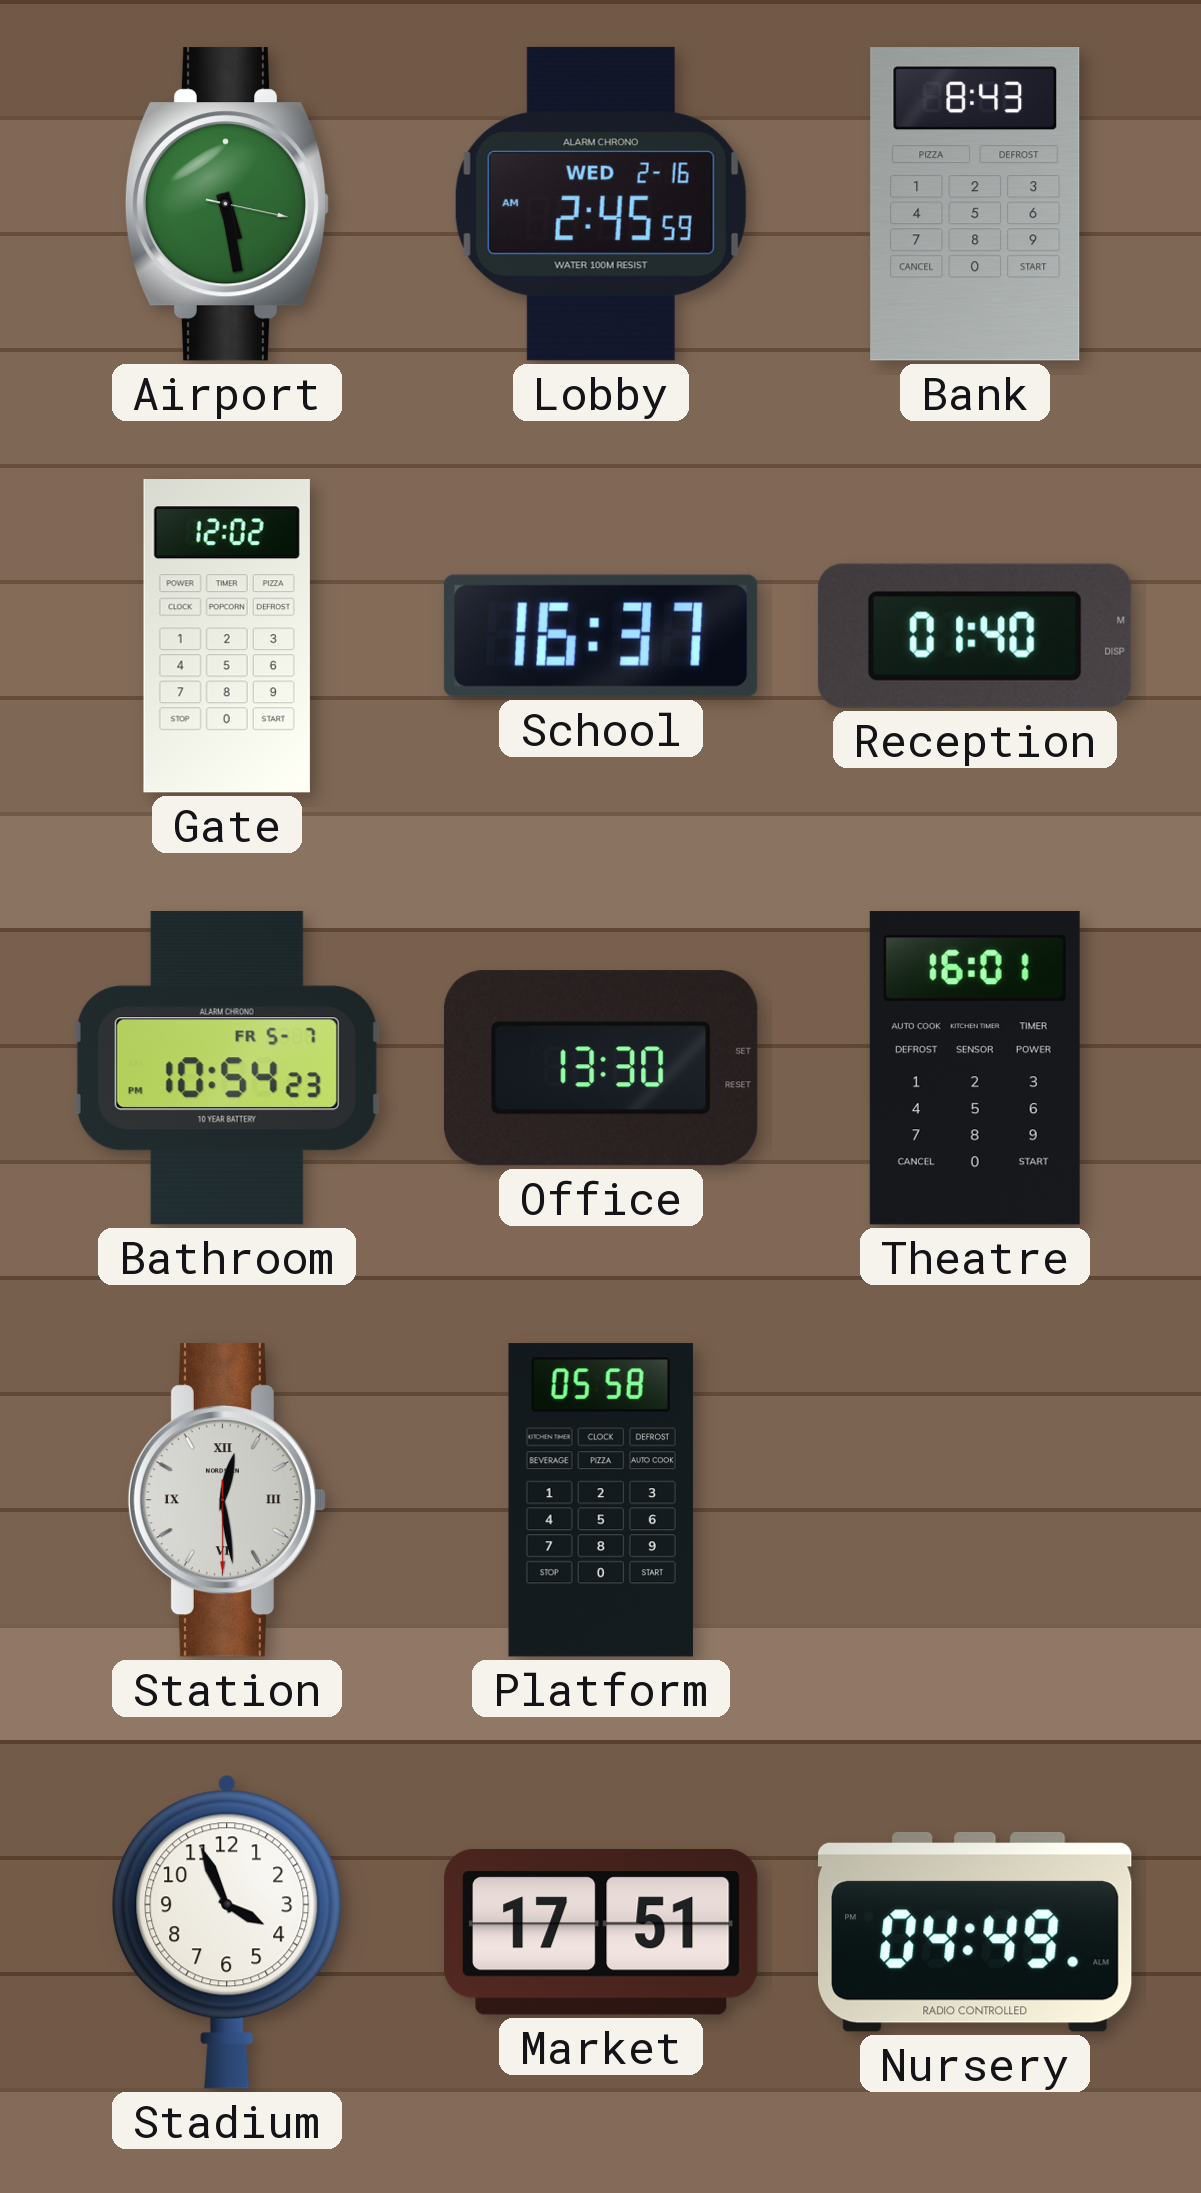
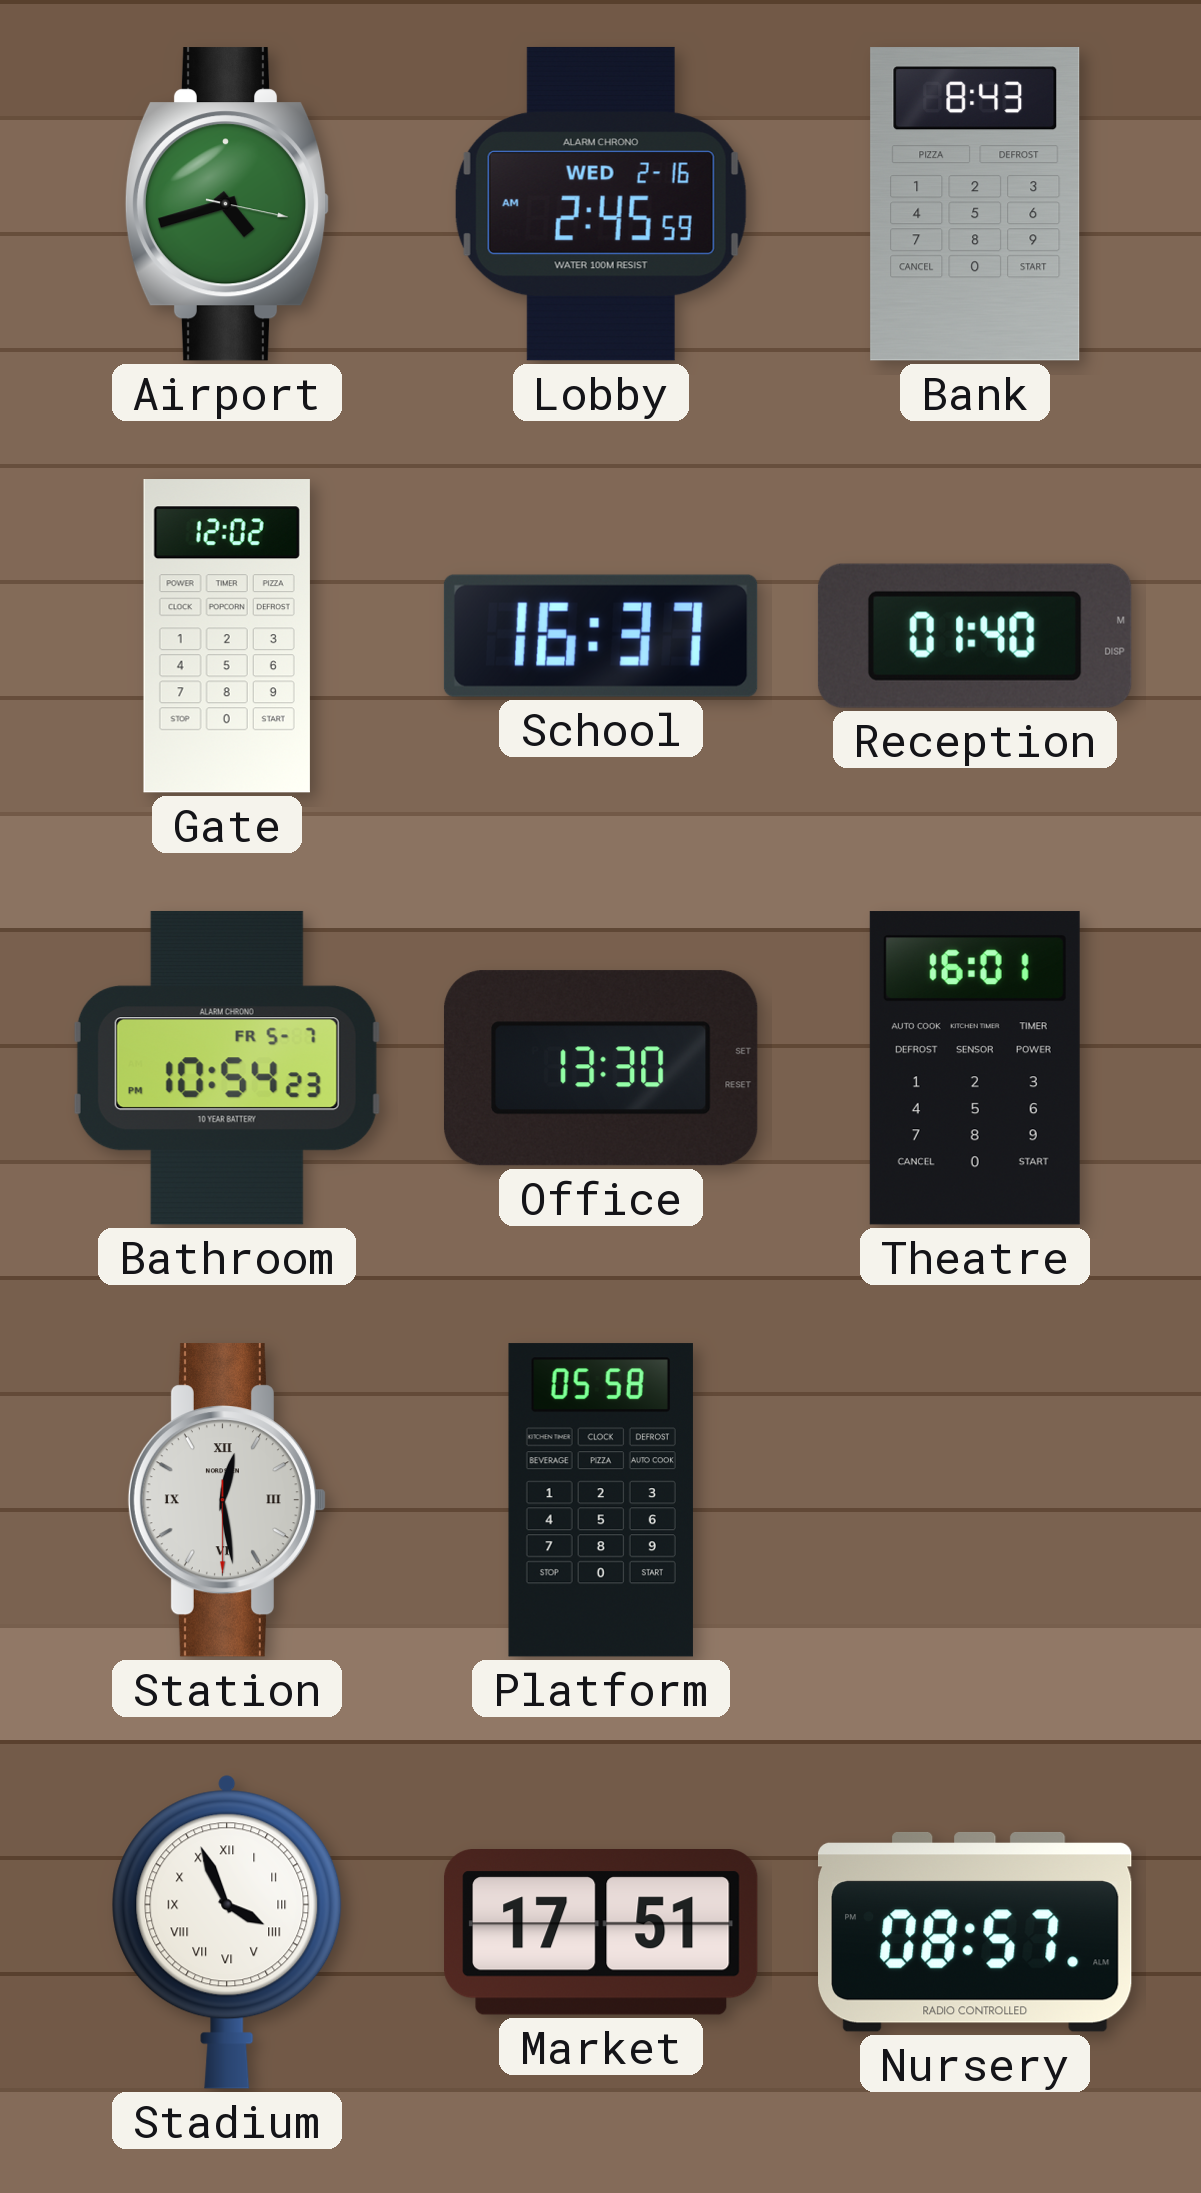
Airport: 5:28 -> 4:42
Stadium numerals: Arabic -> Roman
Nursery: 04:49 -> 08:57
